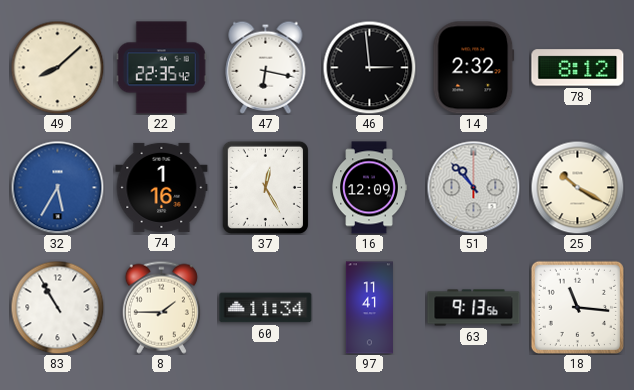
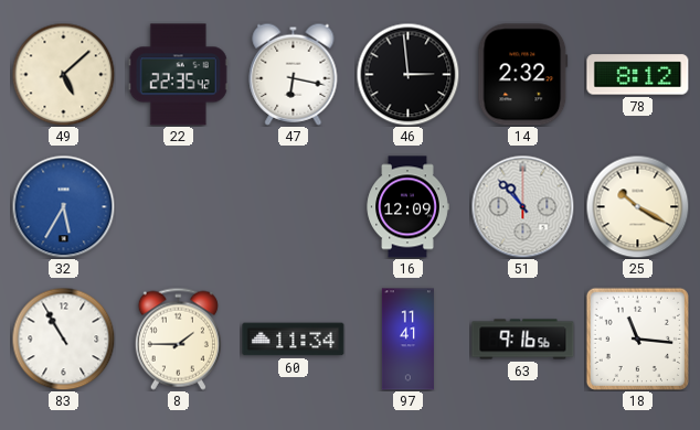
49: 8:08 -> 5:08
74: 1:16 -> none
37: 12:25 -> none
63: 9:13 -> 9:16
